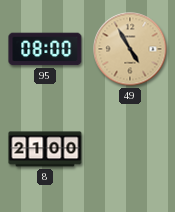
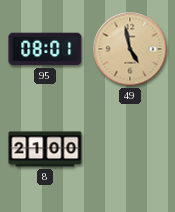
95: 08:00 -> 08:01
49: 4:55 -> 4:58
